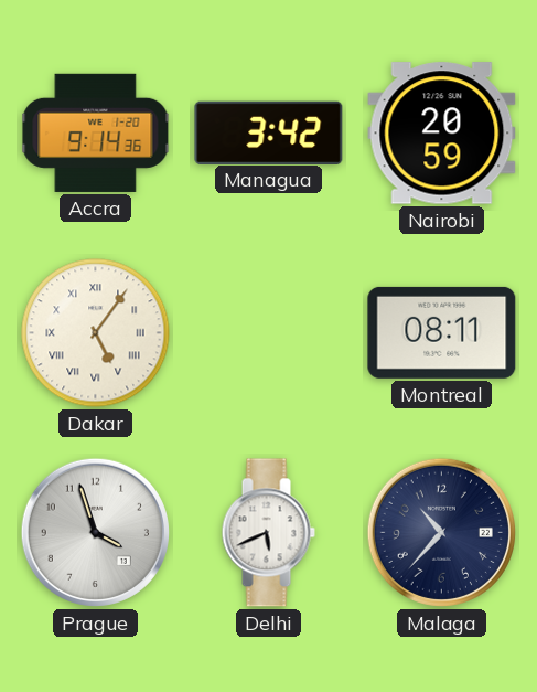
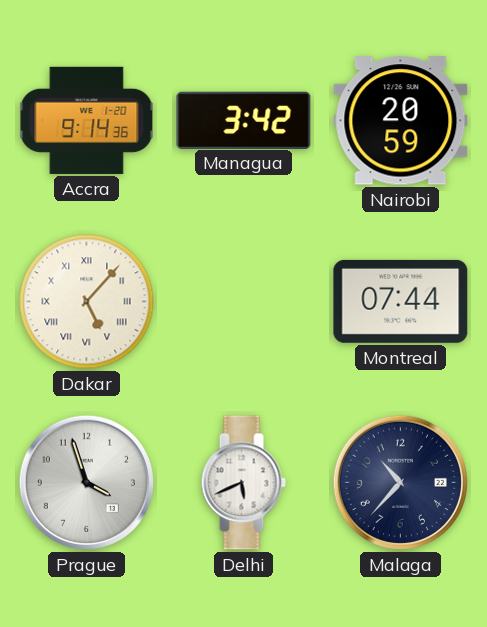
Dakar: 5:06 -> 5:07
Montreal: 08:11 -> 07:44
